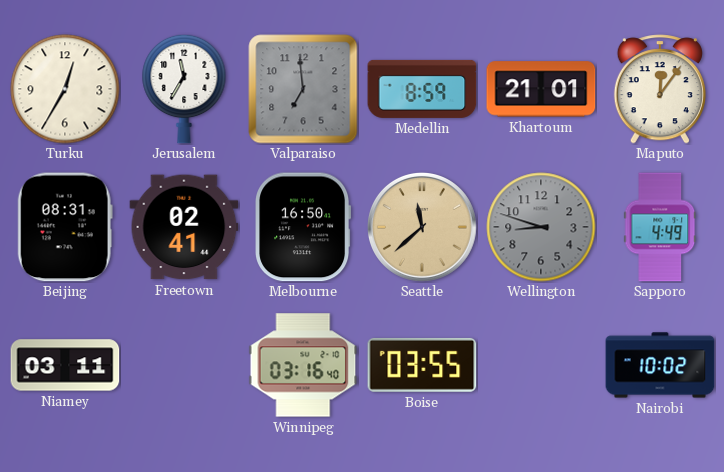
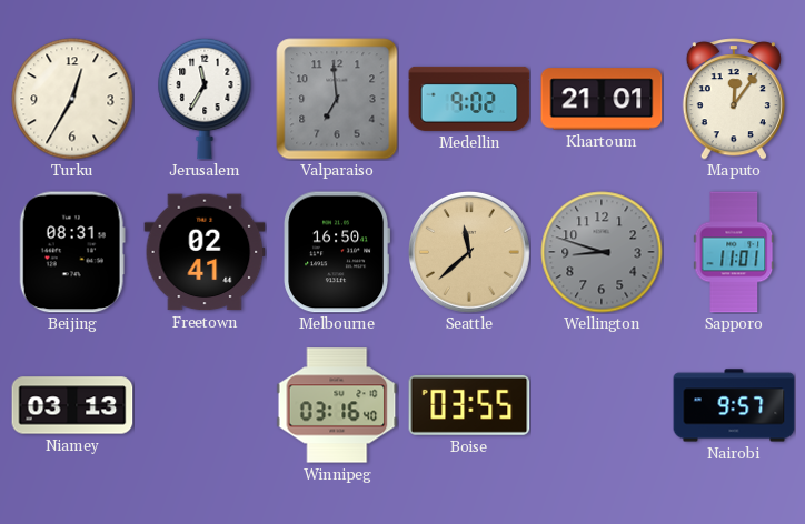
Medellin: 8:59 -> 9:02
Sapporo: 4:49 -> 11:01
Niamey: 03:11 -> 03:13
Nairobi: 10:02 -> 9:57
